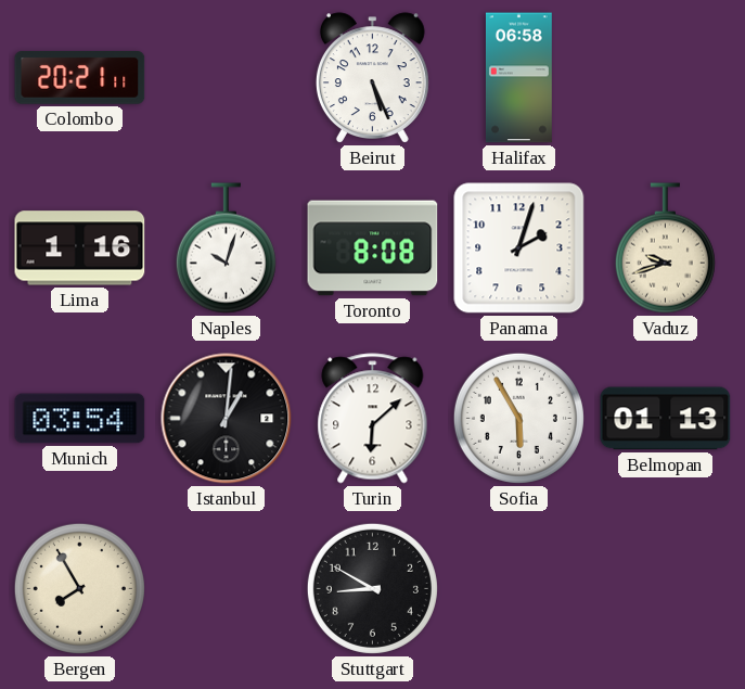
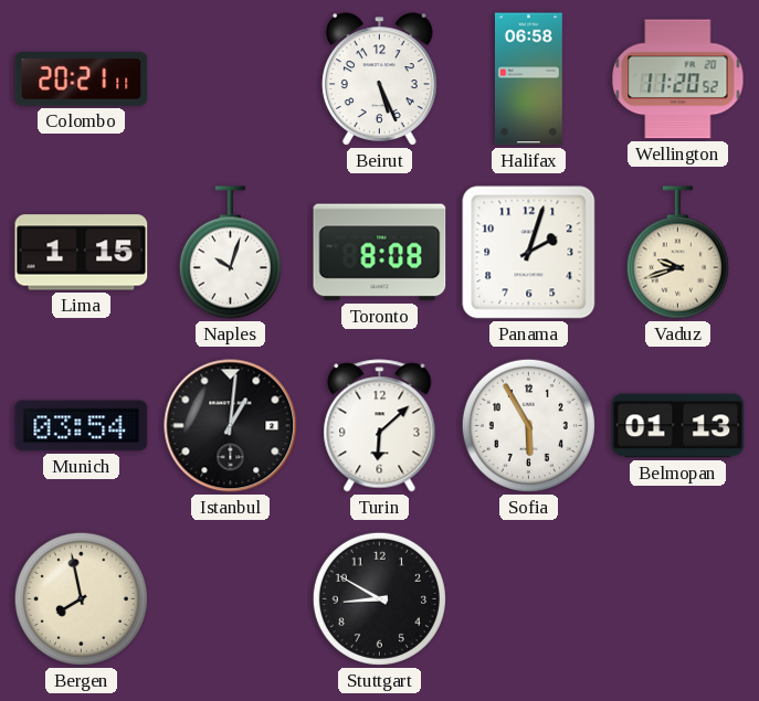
Wellington: none -> 11:20
Lima: 1:16 -> 1:15
Bergen: 7:55 -> 7:58
